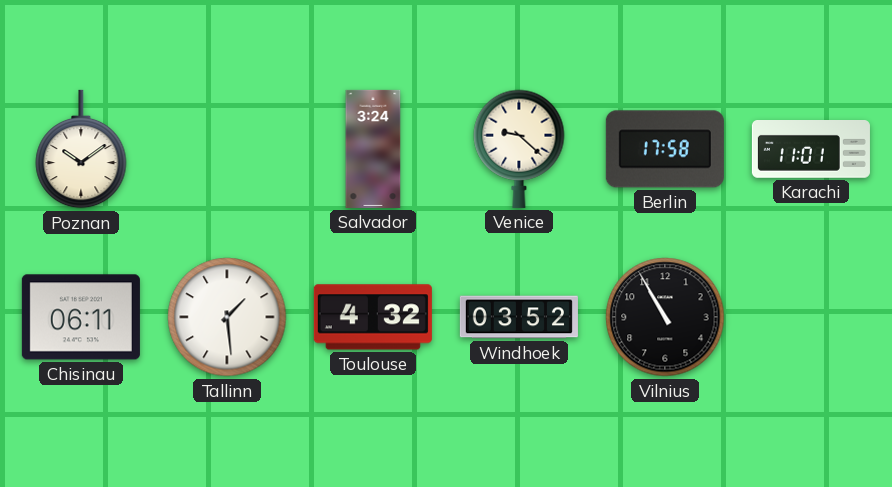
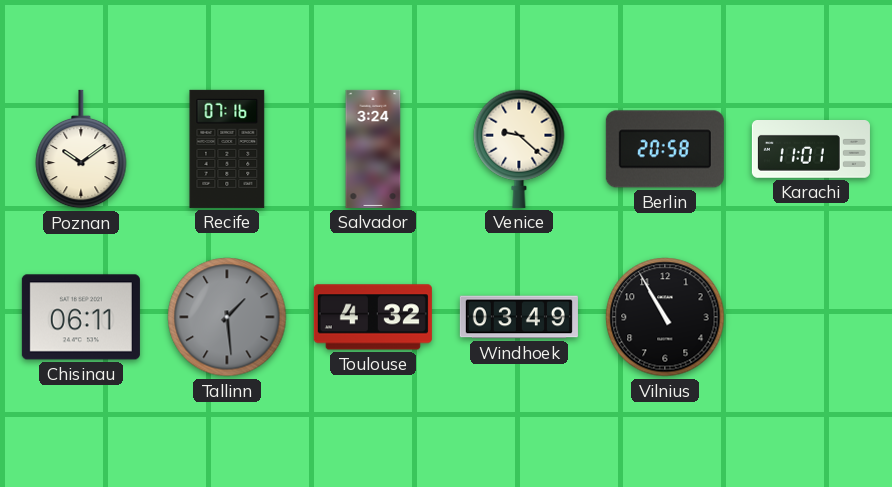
Recife: none -> 07:16
Berlin: 17:58 -> 20:58
Tallinn dial: white -> grey
Windhoek: 03:52 -> 03:49
